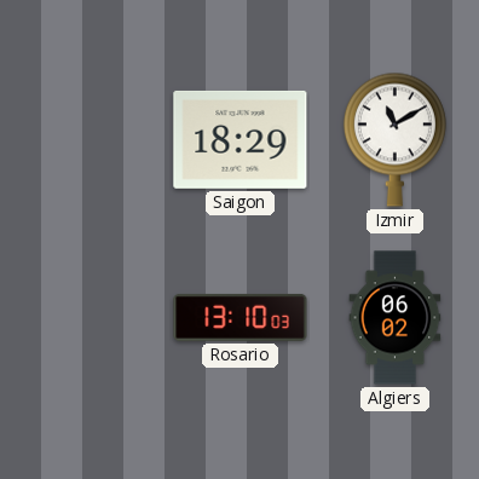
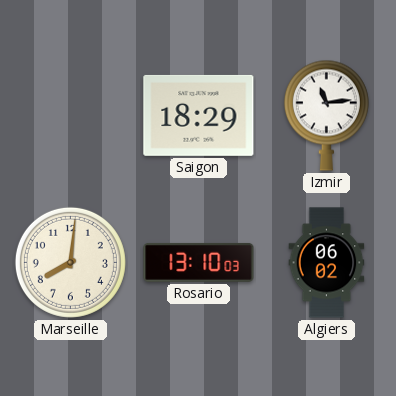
Izmir: 11:10 -> 11:14
Marseille: none -> 8:01
